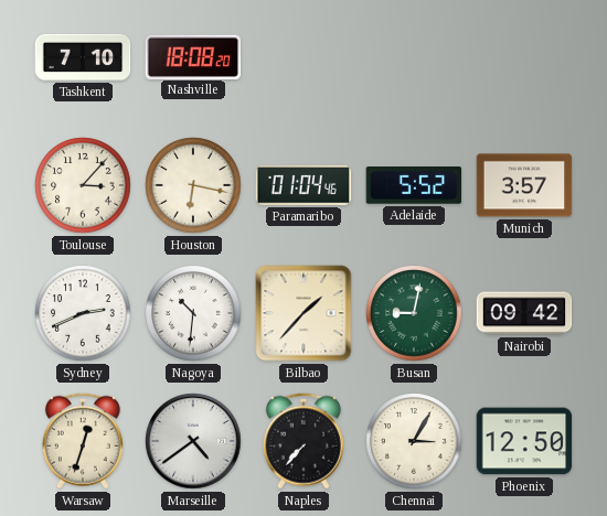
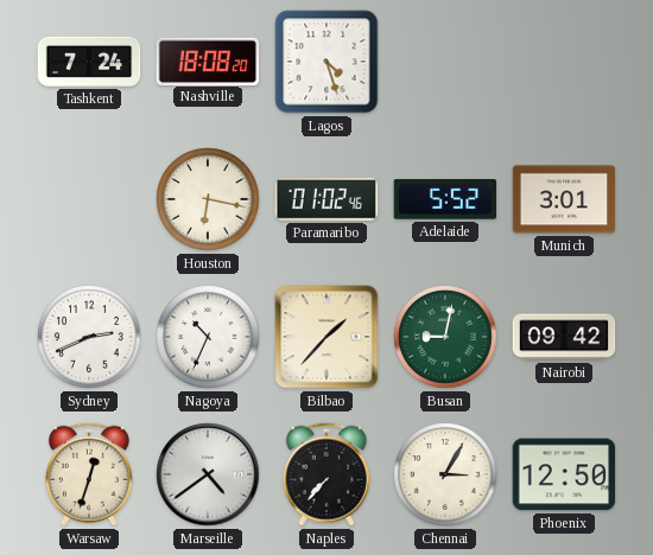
Tashkent: 7:10 -> 7:24
Lagos: none -> 4:27
Toulouse: 3:07 -> none
Paramaribo: 01:04 -> 01:02
Munich: 3:57 -> 3:01
Nagoya: 10:31 -> 10:34
